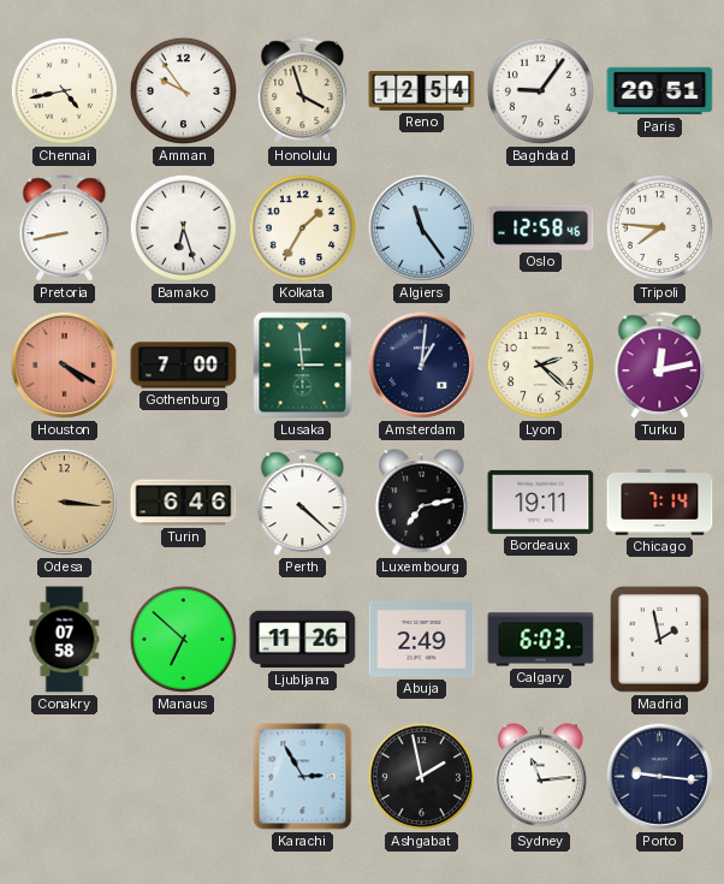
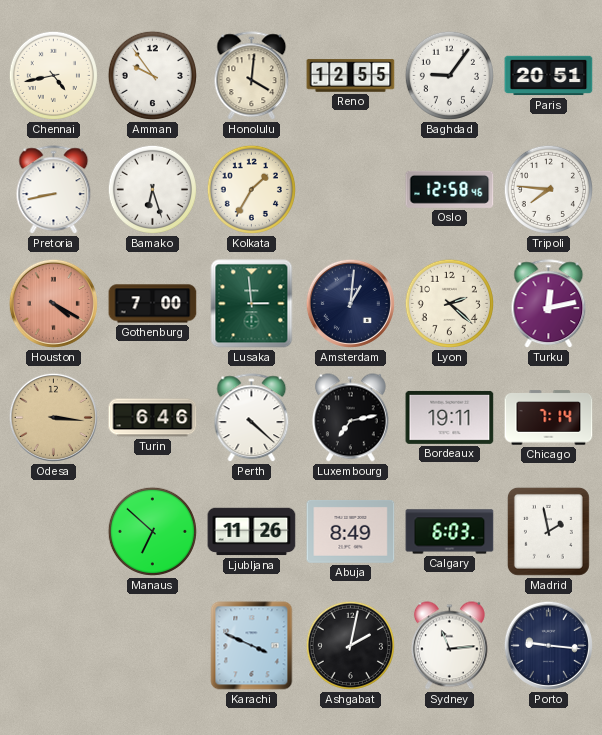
Honolulu: 3:57 -> 4:01
Reno: 12:54 -> 12:55
Algiers: 11:24 -> none
Conakry: 07:58 -> none
Abuja: 2:49 -> 8:49
Karachi: 2:55 -> 3:49
Ashgabat: 1:58 -> 2:02
